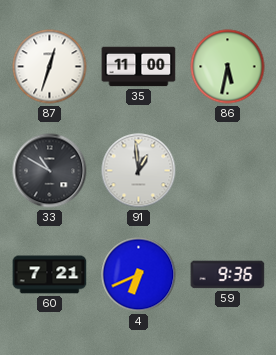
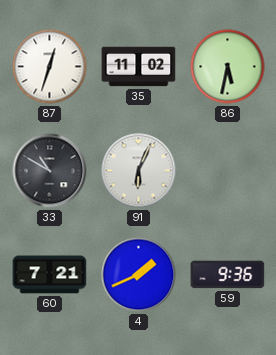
35: 11:00 -> 11:02
91: 12:59 -> 6:04
4: 6:41 -> 1:41
